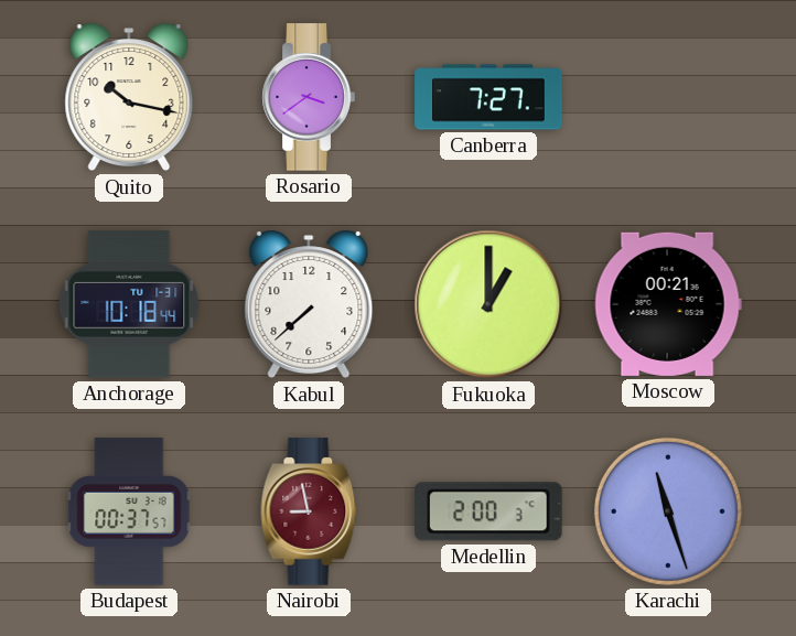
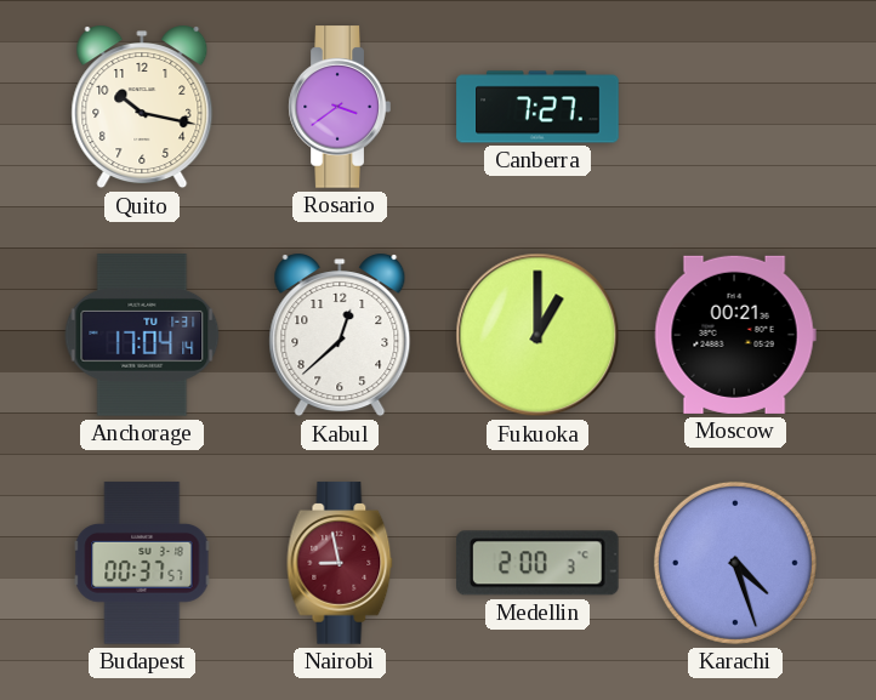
Anchorage: 10:18 -> 17:04
Kabul: 7:38 -> 12:38
Karachi: 11:27 -> 4:27
